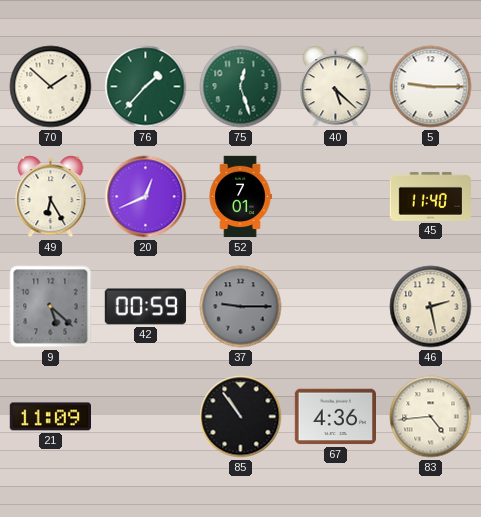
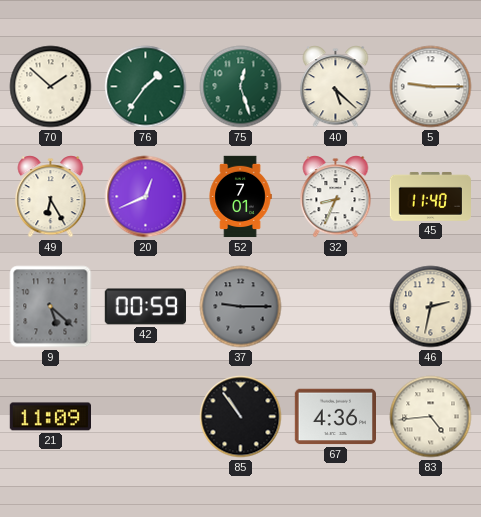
76: 1:37 -> 1:36
32: none -> 8:34
46: 2:28 -> 2:32
